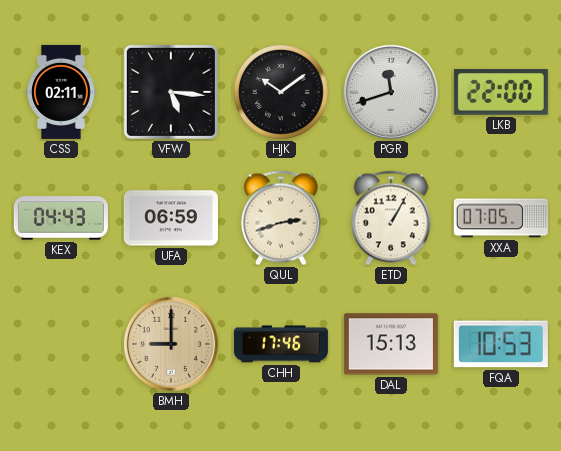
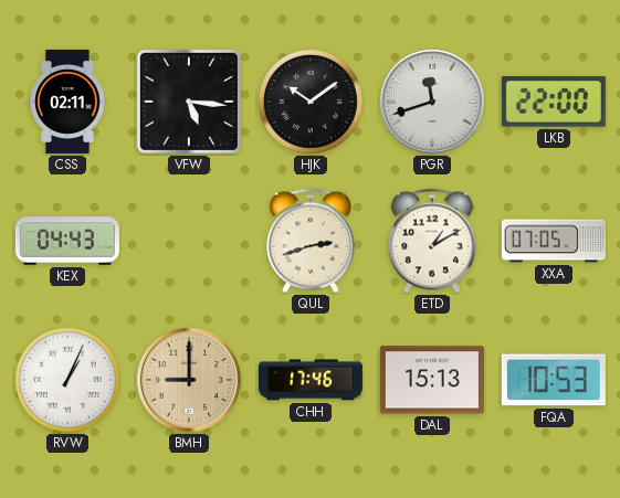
UFA: 06:59 -> none
ETD: 1:05 -> 1:10
RVW: none -> 1:04
